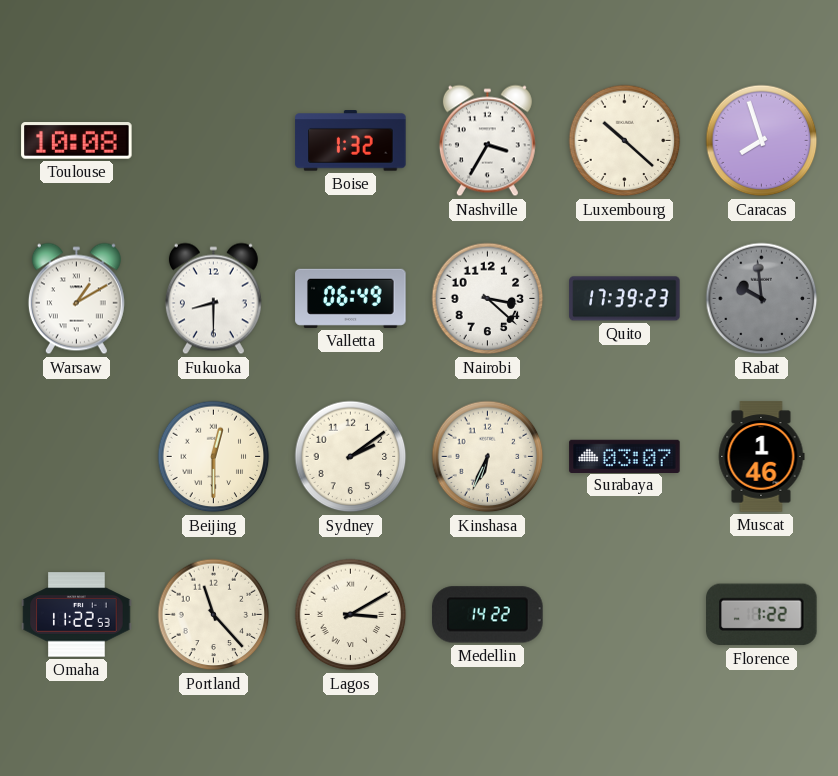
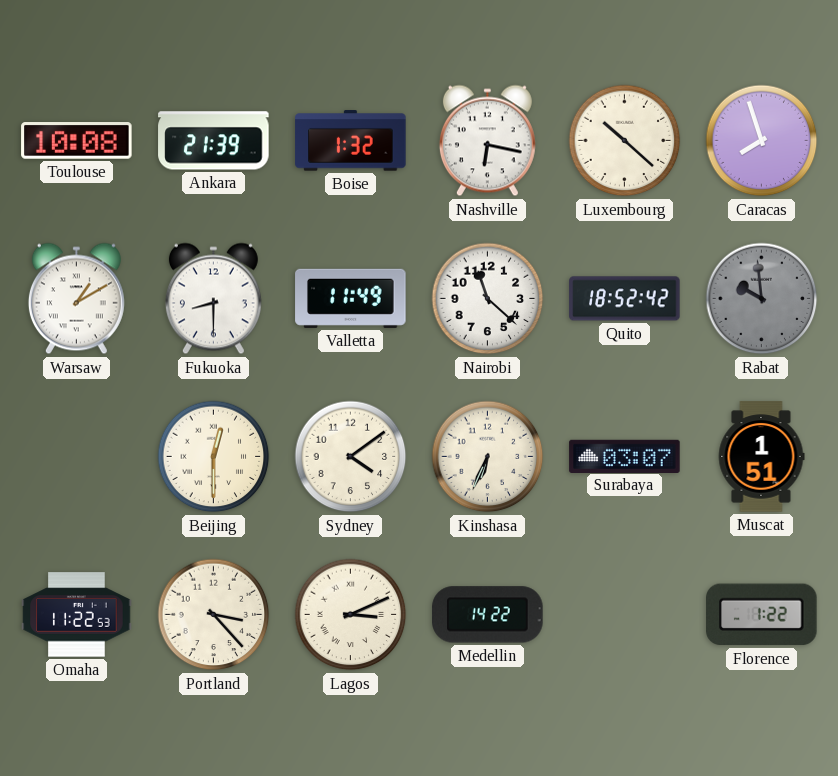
Ankara: none -> 21:39
Nashville: 3:35 -> 6:17
Valletta: 06:49 -> 11:49
Nairobi: 3:22 -> 11:22
Quito: 17:39 -> 18:52
Sydney: 2:09 -> 4:09
Muscat: 1:46 -> 1:51
Portland: 11:23 -> 3:23
Lagos: 3:10 -> 3:11
